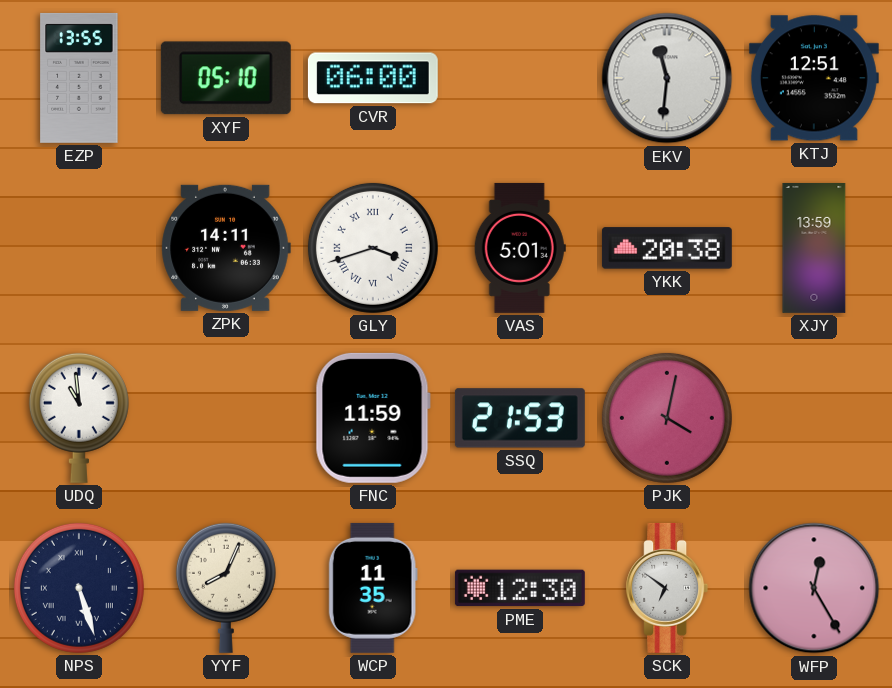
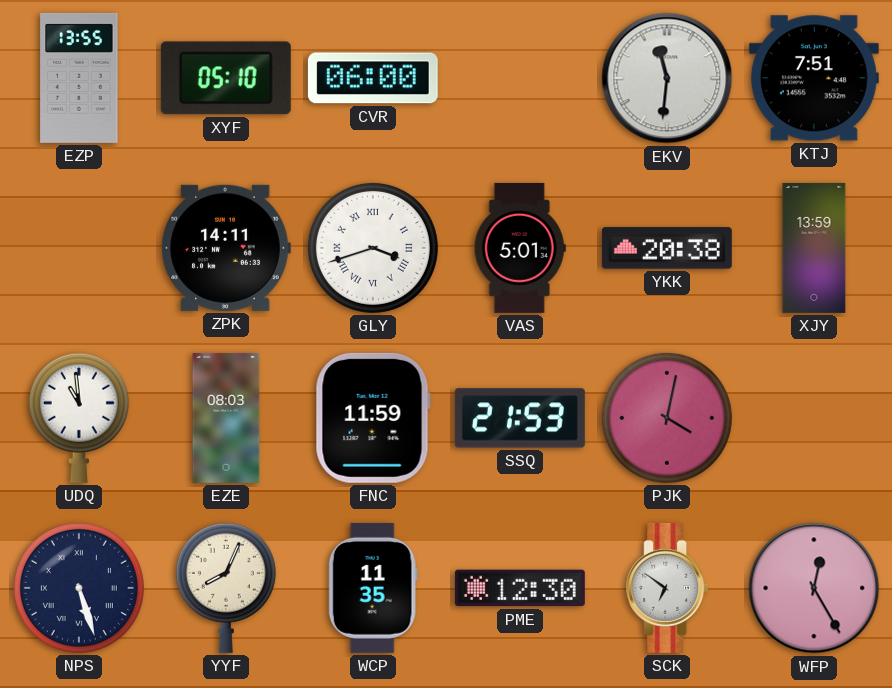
KTJ: 12:51 -> 7:51
EZE: none -> 08:03
